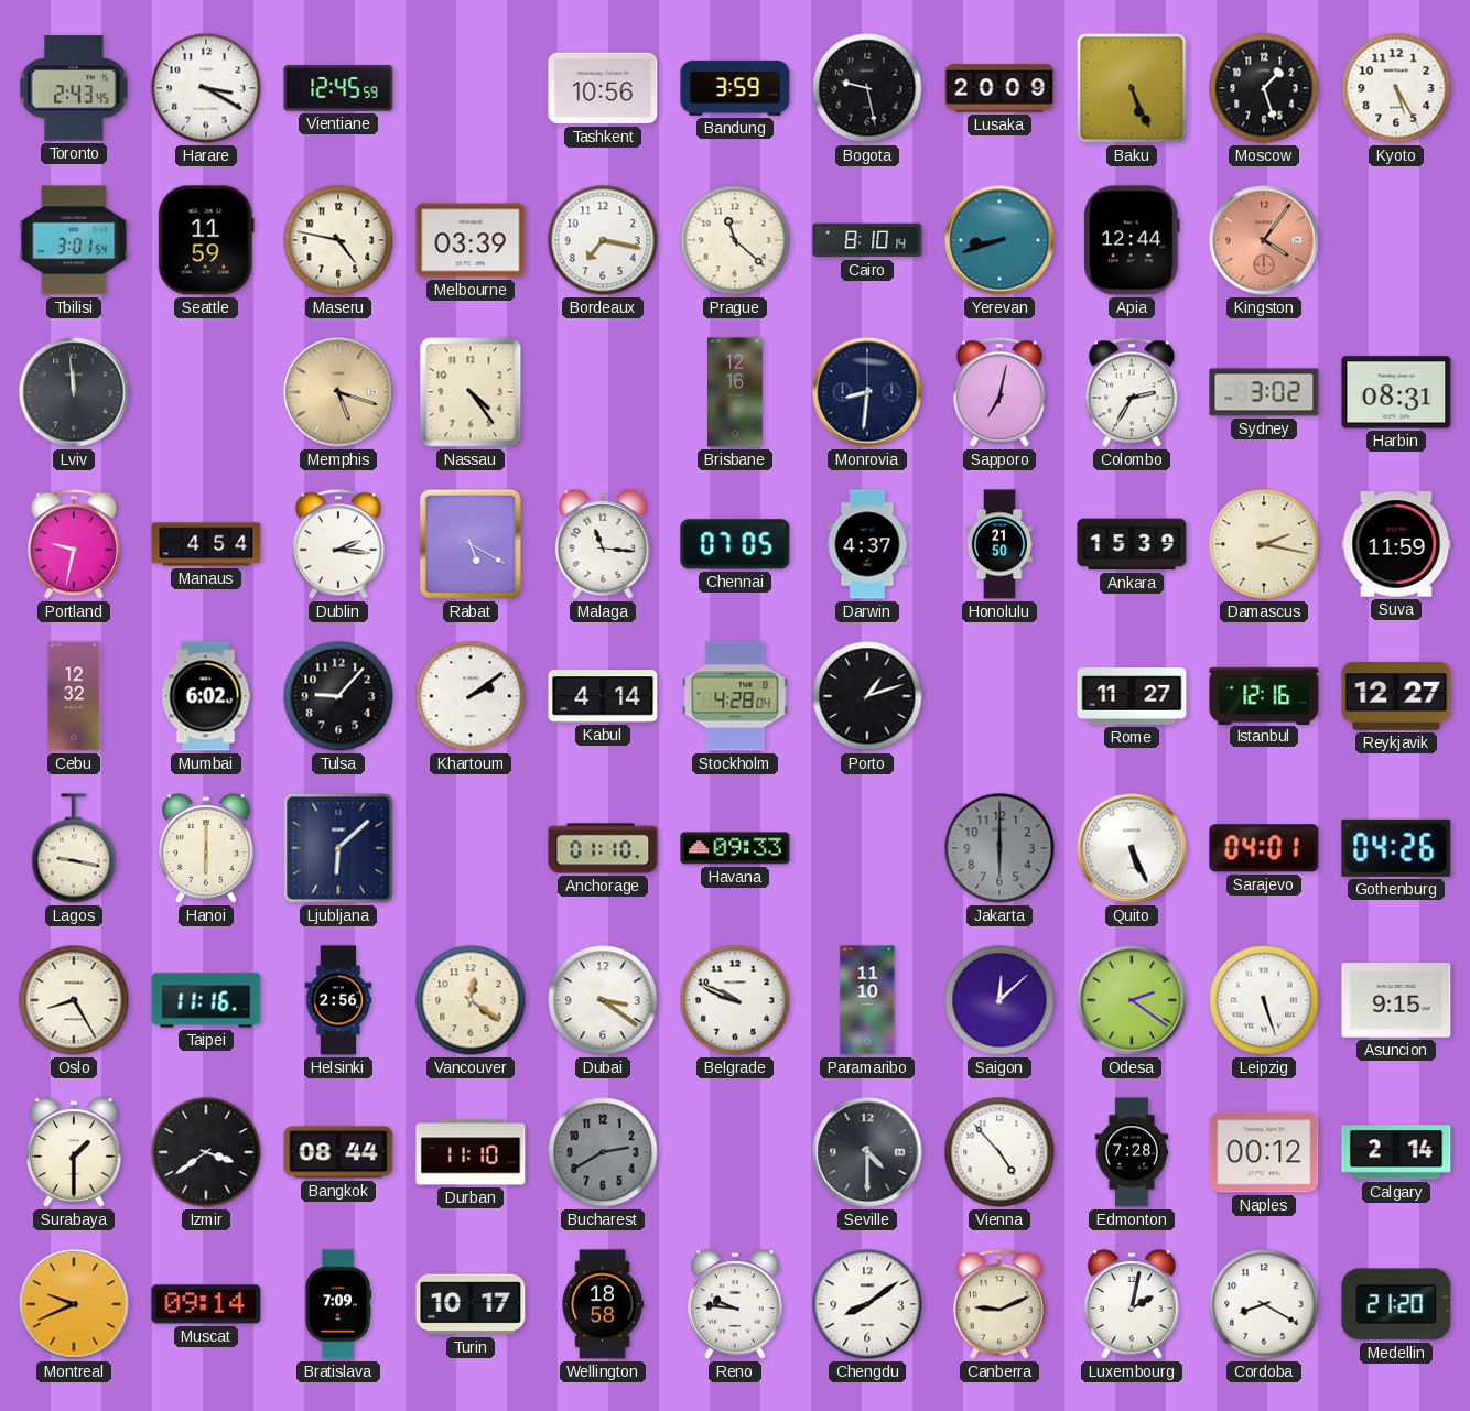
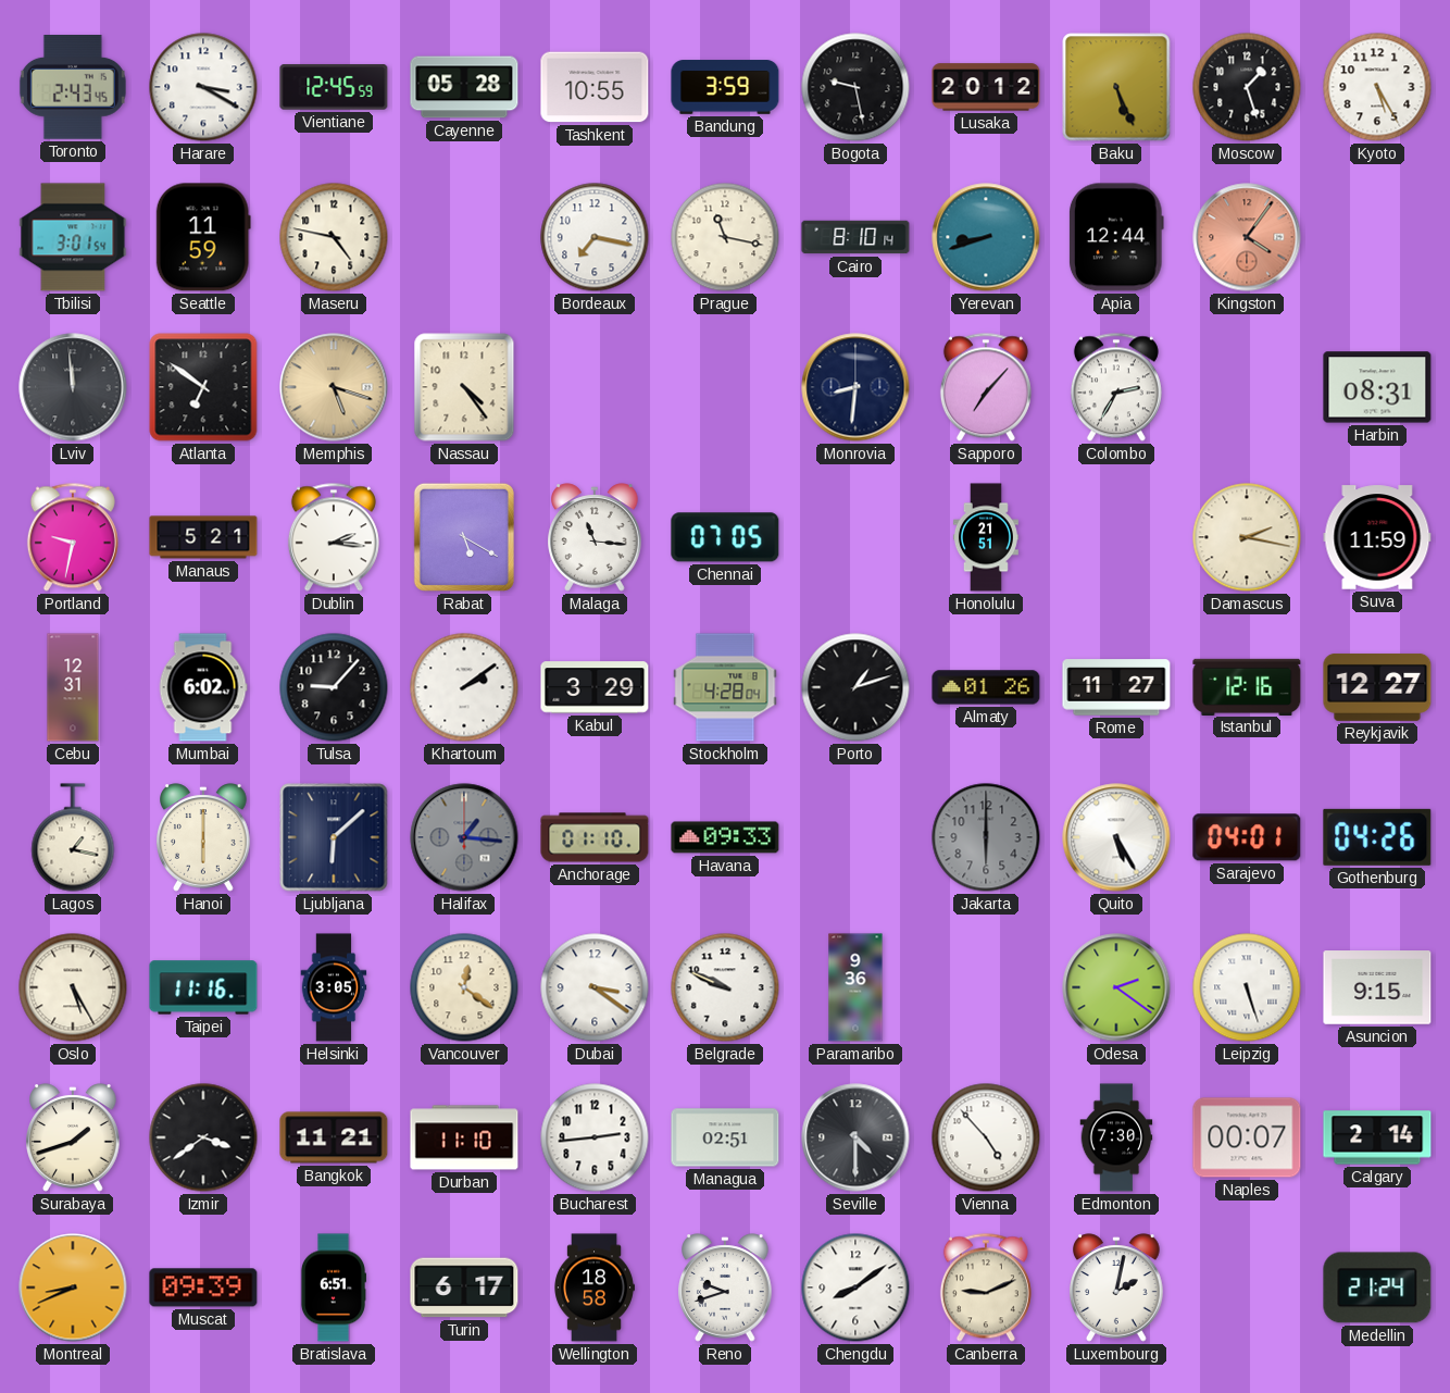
Cayenne: none -> 05:28
Tashkent: 10:56 -> 10:55
Lusaka: 20:09 -> 20:12
Melbourne: 03:39 -> none
Prague: 11:22 -> 11:17
Atlanta: none -> 6:51
Brisbane: 12:16 -> none
Sapporo: 7:02 -> 7:07
Sydney: 3:02 -> none
Manaus: 4:54 -> 5:21
Darwin: 4:37 -> none
Honolulu: 21:50 -> 21:51
Ankara: 15:39 -> none
Cebu: 12:32 -> 12:31
Kabul: 4:14 -> 3:29
Almaty: none -> 01:26
Lagos: 9:17 -> 1:17
Halifax: none -> 1:16
Quito: 5:26 -> 5:25
Oslo: 8:25 -> 5:25
Helsinki: 2:56 -> 3:05
Paramaribo: 11:10 -> 9:36
Saigon: 12:08 -> none
Surabaya: 1:30 -> 1:42
Bangkok: 08:44 -> 11:21
Bucharest: 2:40 -> 2:44
Bucharest dial: grey -> white
Managua: none -> 02:51
Edmonton: 7:28 -> 7:30
Naples: 00:12 -> 00:07
Montreal: 9:41 -> 8:41
Muscat: 09:14 -> 09:39
Bratislava: 7:09 -> 6:51
Turin: 10:17 -> 6:17
Reno: 9:46 -> 9:42
Cordoba: 8:20 -> none
Medellin: 21:20 -> 21:24
